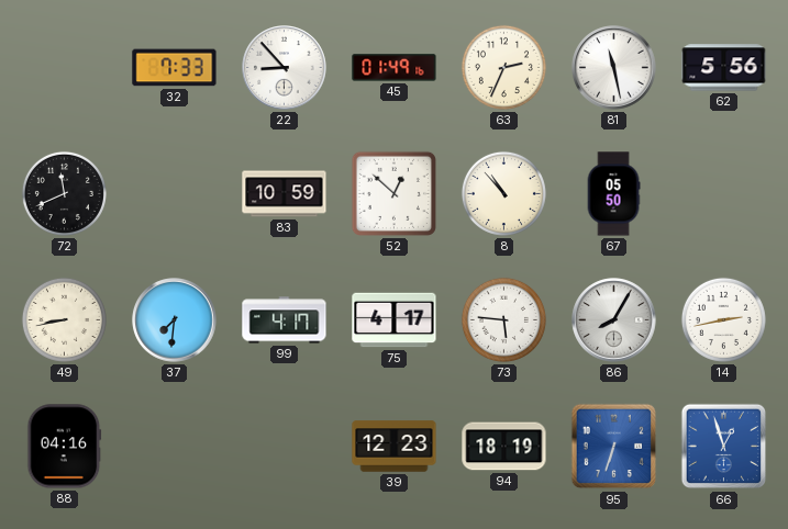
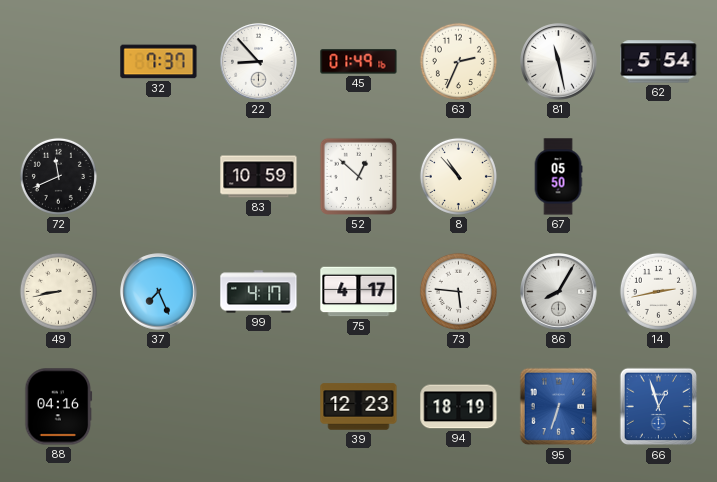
32: 7:33 -> 7:37
62: 5:56 -> 5:54
37: 7:31 -> 7:26
